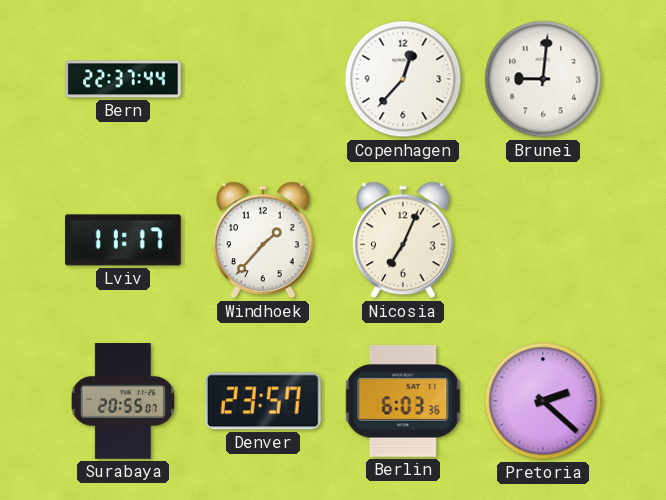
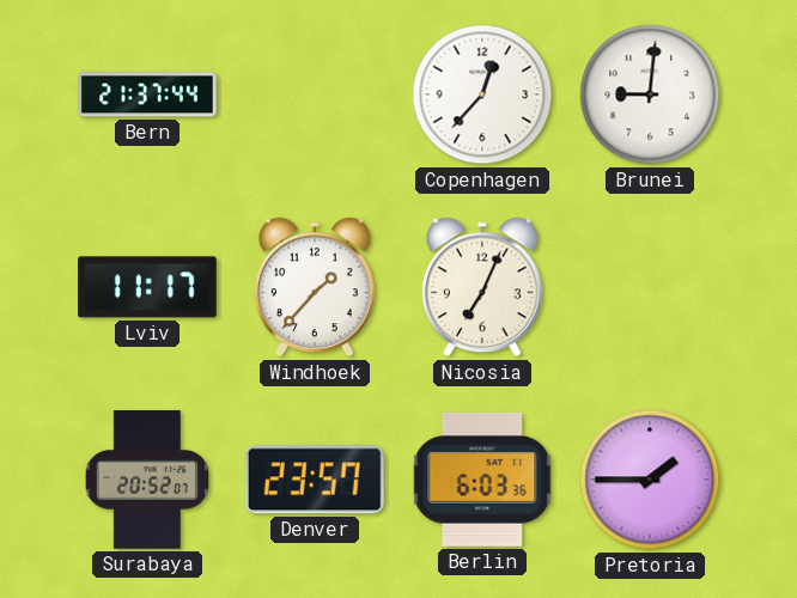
Bern: 22:37 -> 21:37
Surabaya: 20:55 -> 20:52
Pretoria: 2:22 -> 1:45
